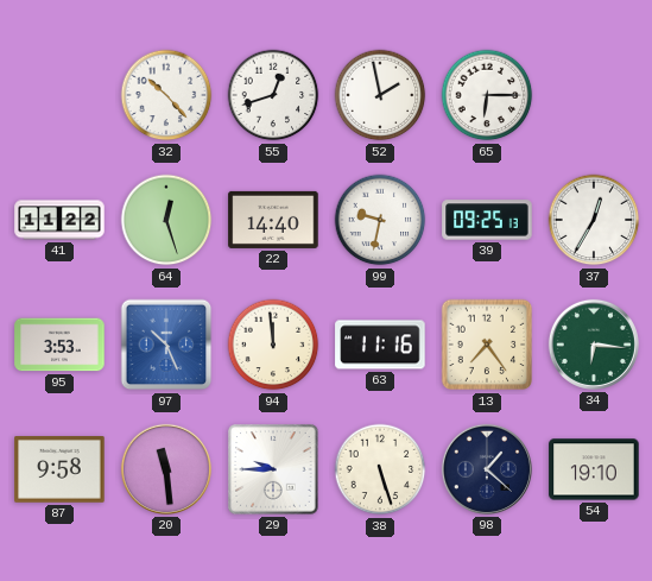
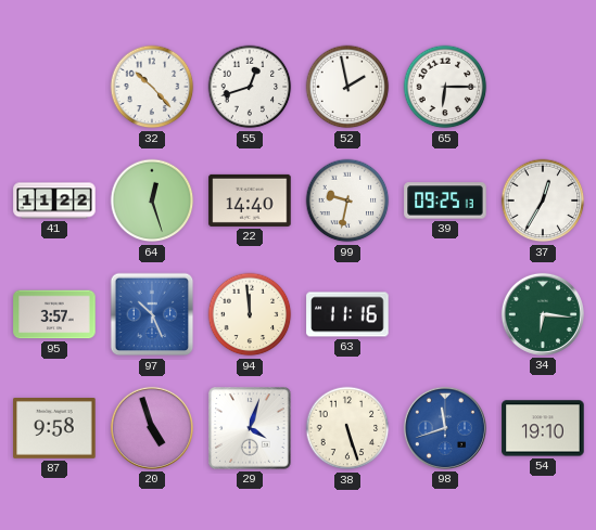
95: 3:53 -> 3:57
13: 7:24 -> none
20: 11:29 -> 4:57
29: 9:45 -> 4:03
98: 1:22 -> 11:42
98 dial: navy -> blue
